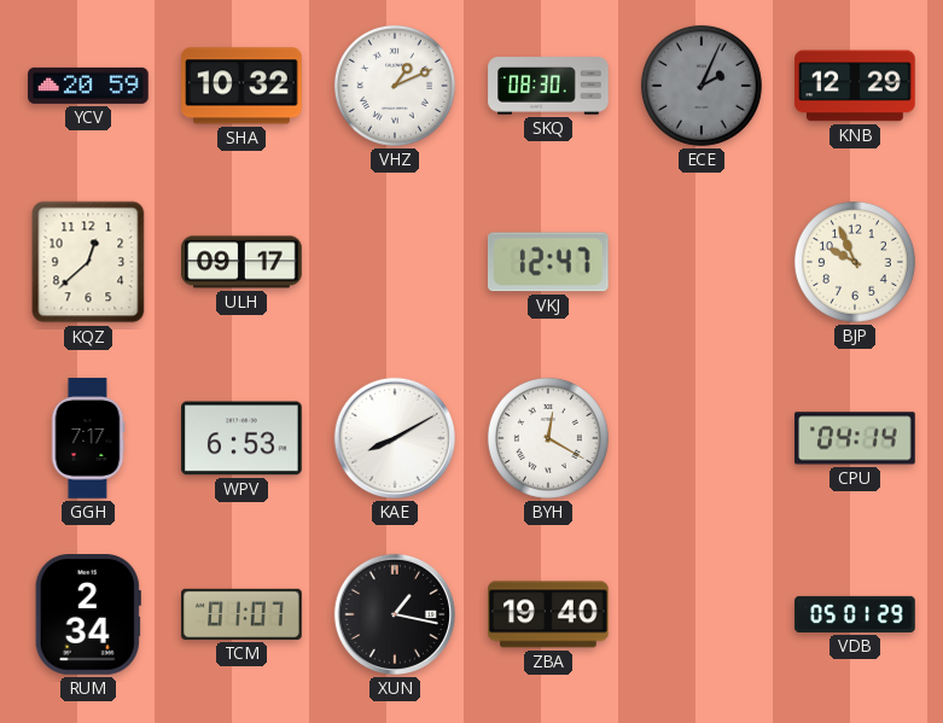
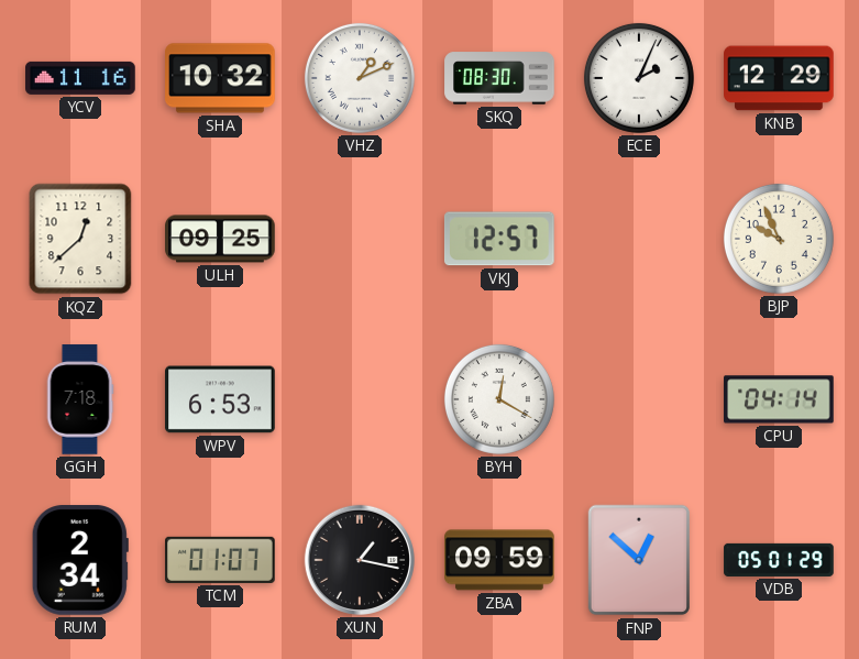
YCV: 20:59 -> 11:16
ECE dial: grey -> white
ULH: 09:17 -> 09:25
VKJ: 12:47 -> 12:57
GGH: 7:17 -> 7:18
KAE: 8:10 -> none
ZBA: 19:40 -> 09:59
FNP: none -> 12:52
